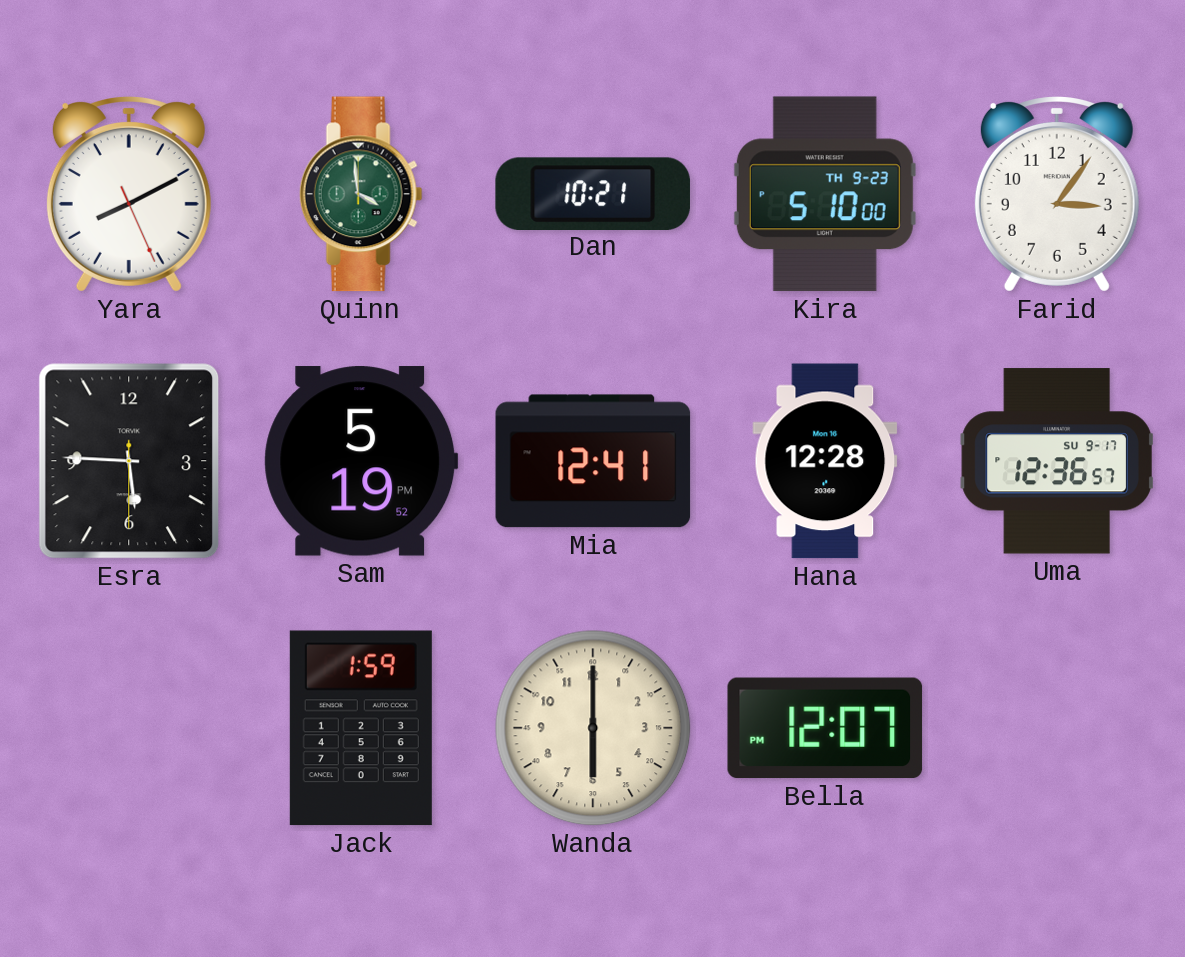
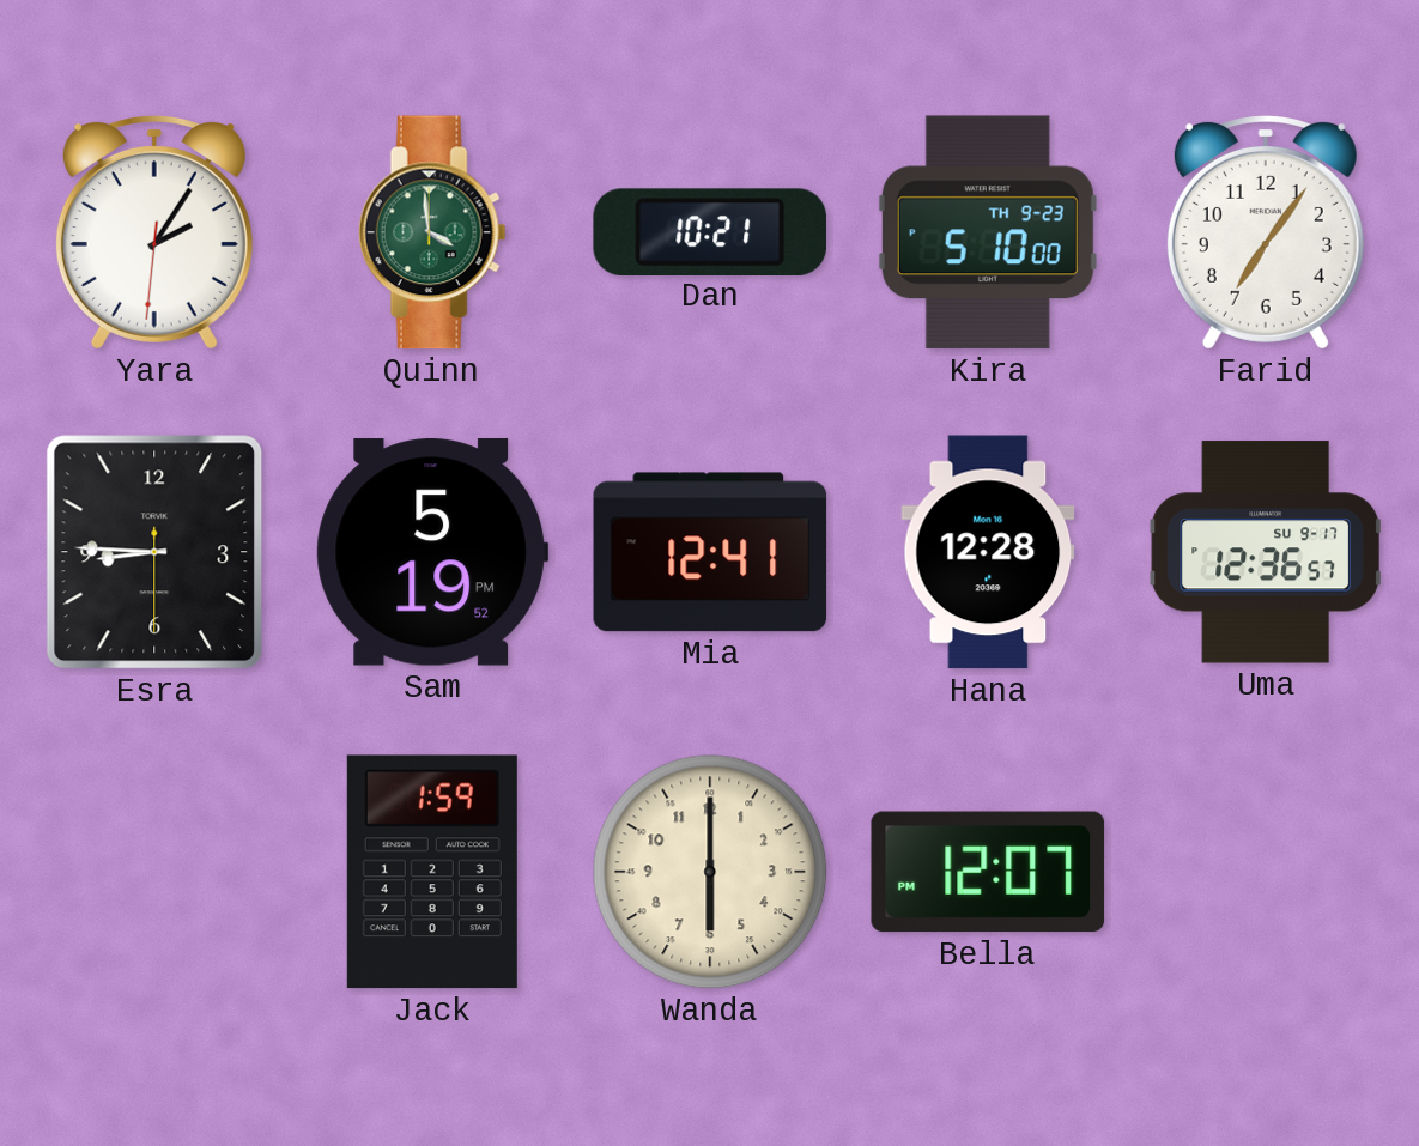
Yara: 8:10 -> 2:05
Farid: 3:06 -> 7:06
Esra: 5:45 -> 8:45
